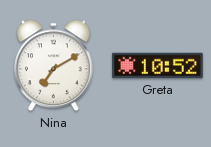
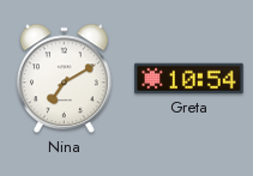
Greta: 10:52 -> 10:54
